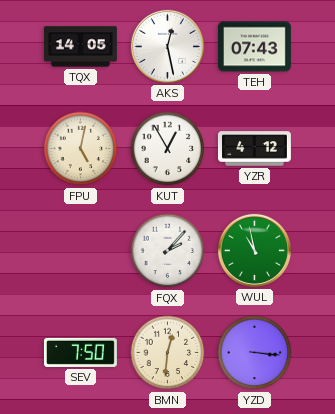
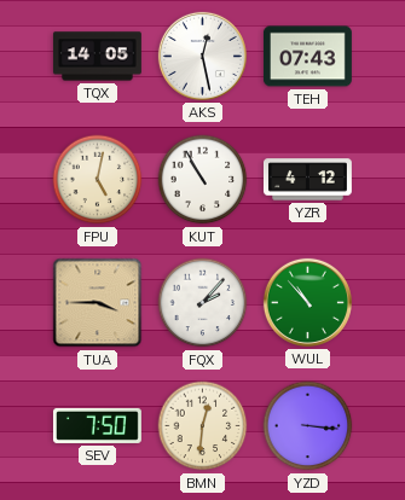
KUT: 12:55 -> 10:55
TUA: none -> 3:45
WUL: 10:58 -> 10:53
